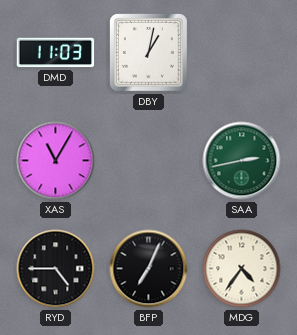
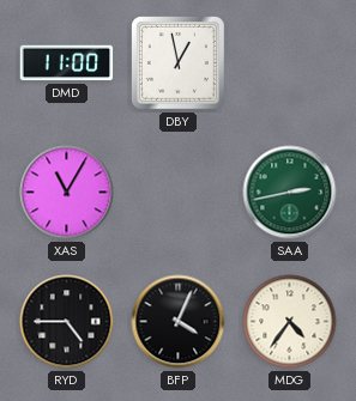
DMD: 11:03 -> 11:00
DBY: 1:02 -> 12:58
BFP: 7:04 -> 4:04
